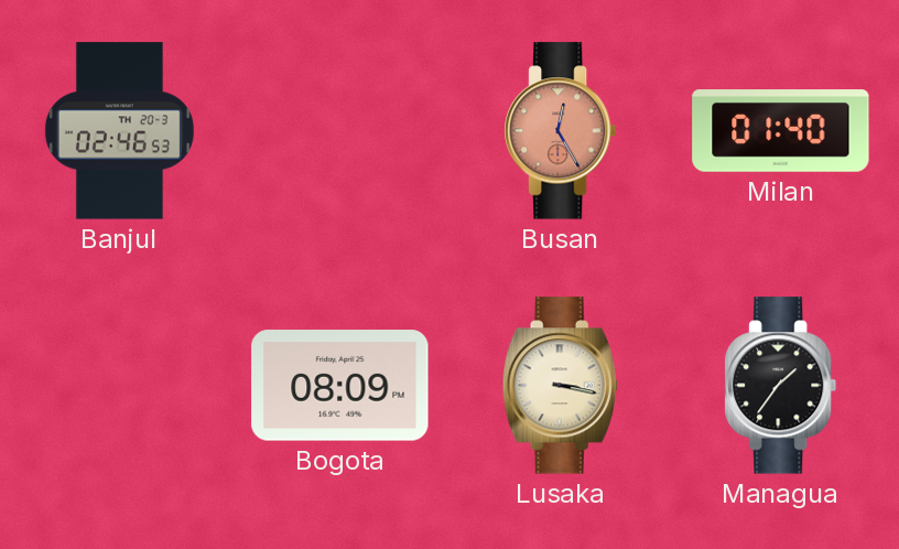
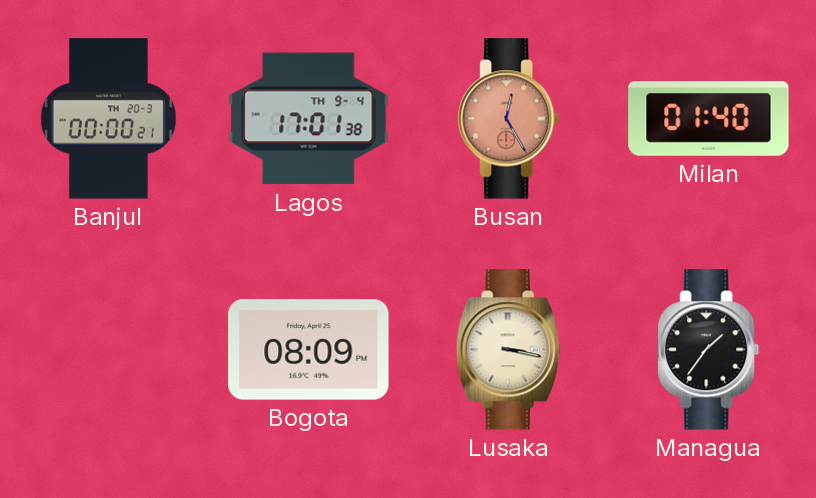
Banjul: 02:46 -> 00:00
Lagos: none -> 17:01
